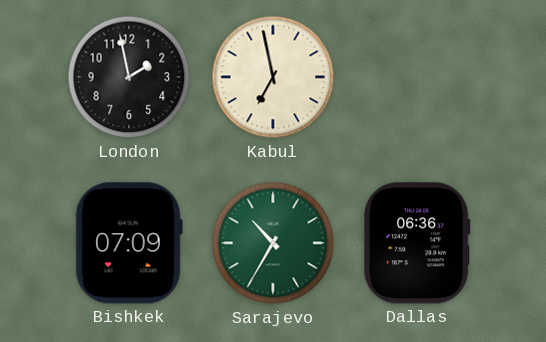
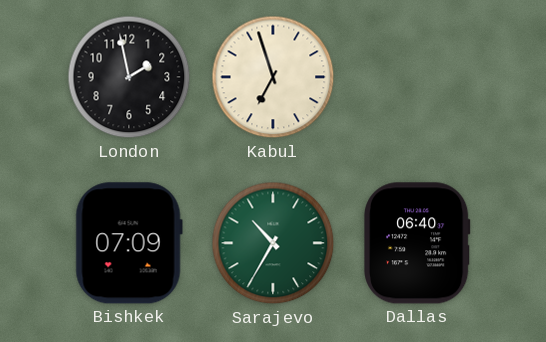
Kabul: 6:58 -> 6:57
Dallas: 06:36 -> 06:40
